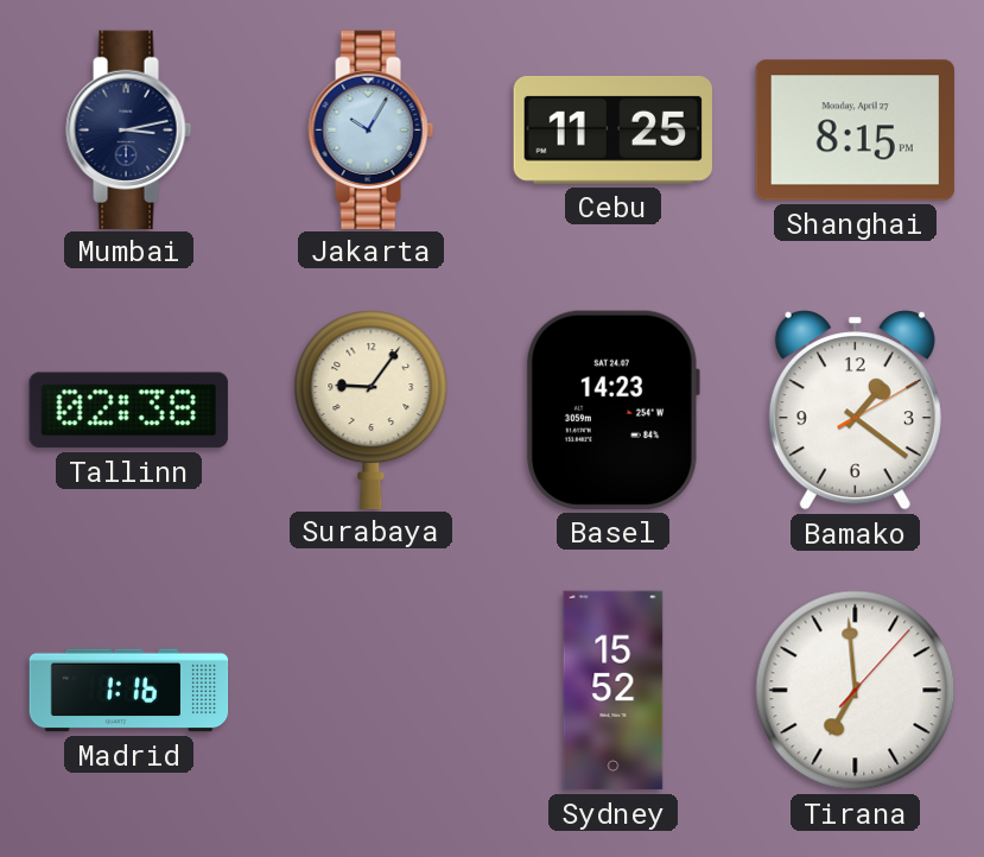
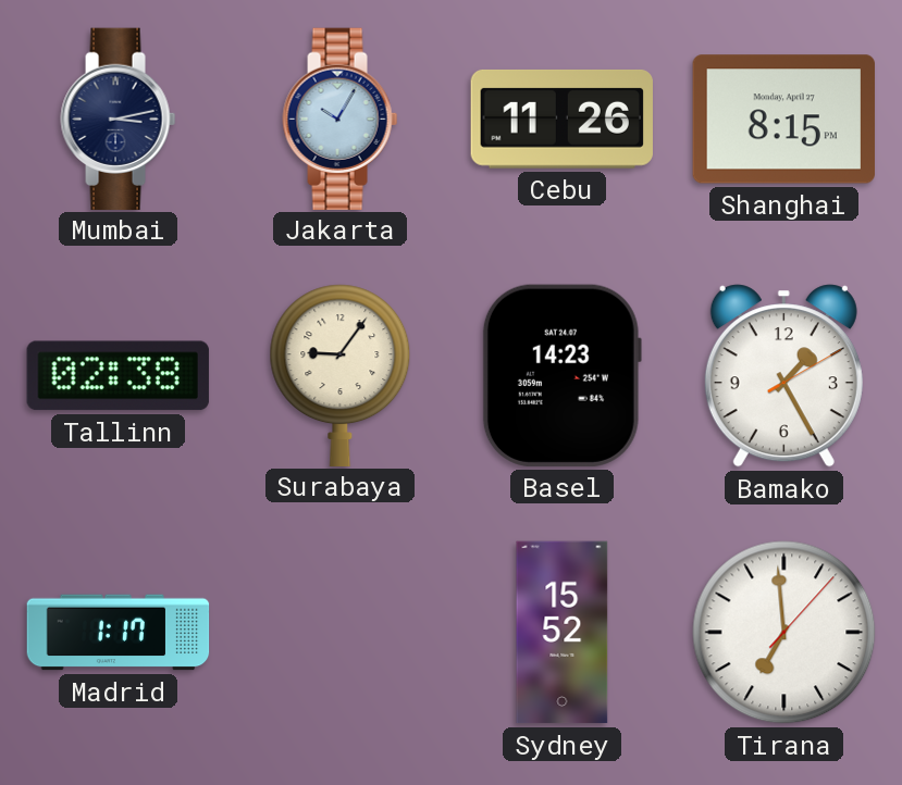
Cebu: 11:25 -> 11:26
Bamako: 1:21 -> 1:25
Madrid: 1:16 -> 1:17
